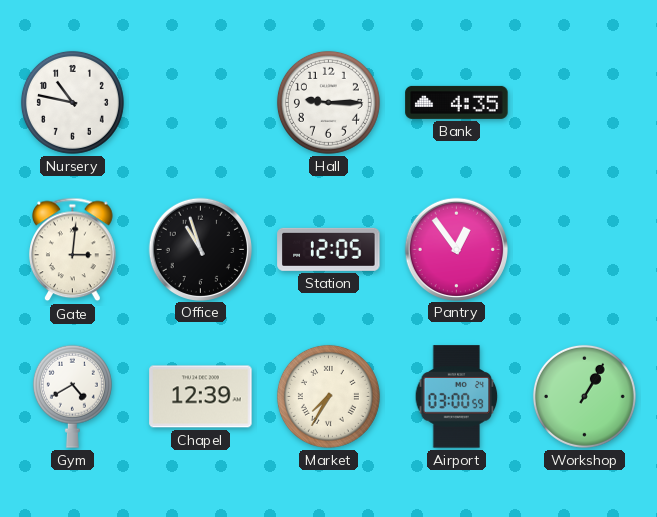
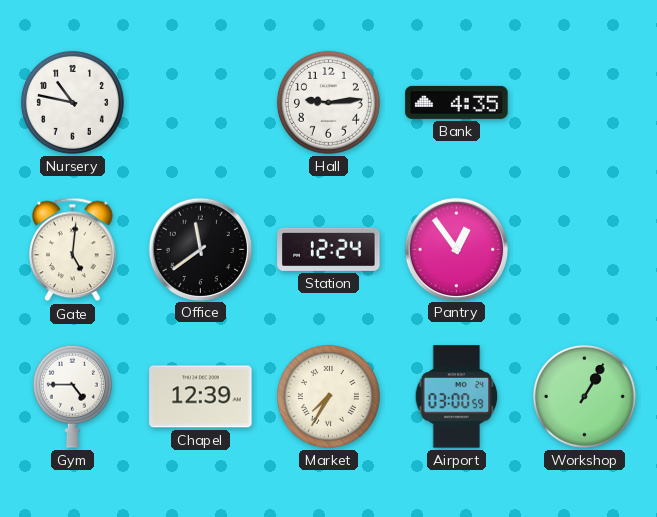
Hall: 9:15 -> 9:14
Gate: 3:01 -> 5:01
Office: 10:57 -> 11:39
Station: 12:05 -> 12:24
Gym: 4:40 -> 4:45
